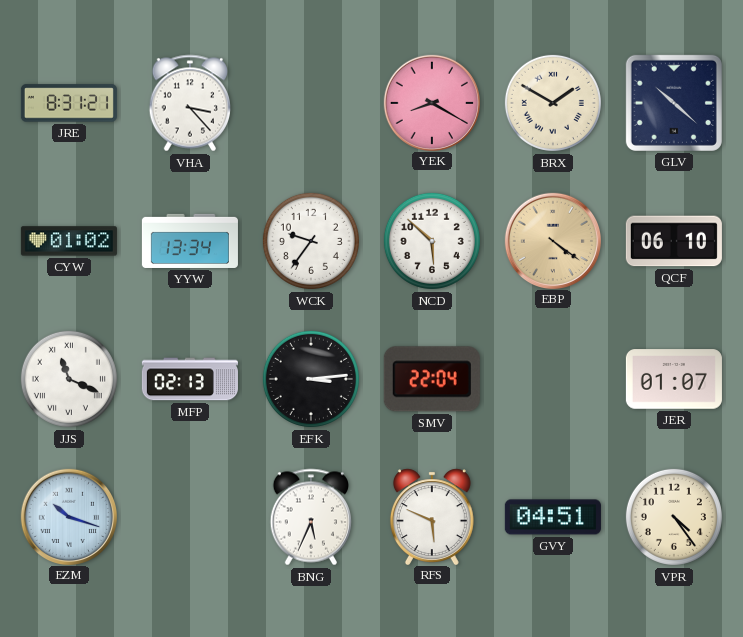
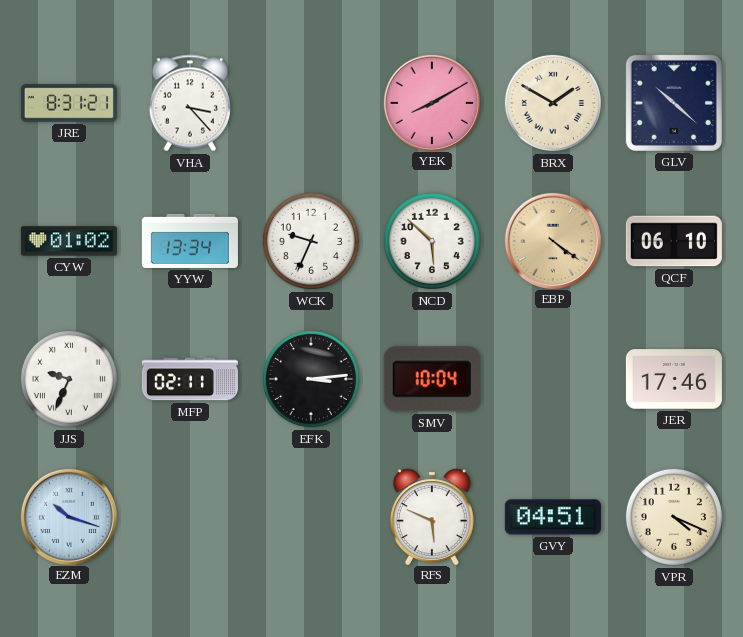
YEK: 8:20 -> 8:10
WCK: 9:36 -> 9:34
JJS: 11:19 -> 9:34
MFP: 02:13 -> 02:11
SMV: 22:04 -> 10:04
JER: 01:07 -> 17:46
BNG: 5:34 -> none
VPR: 4:24 -> 4:19
